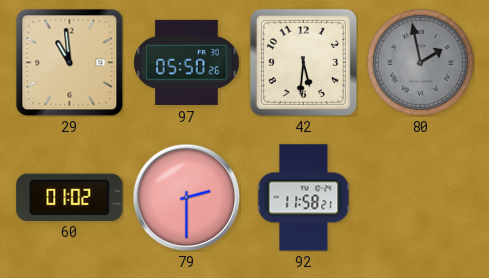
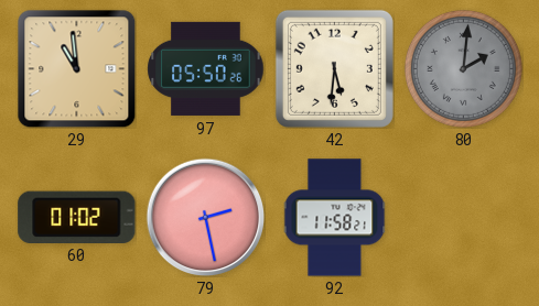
80: 1:58 -> 2:01
79: 2:30 -> 2:28
